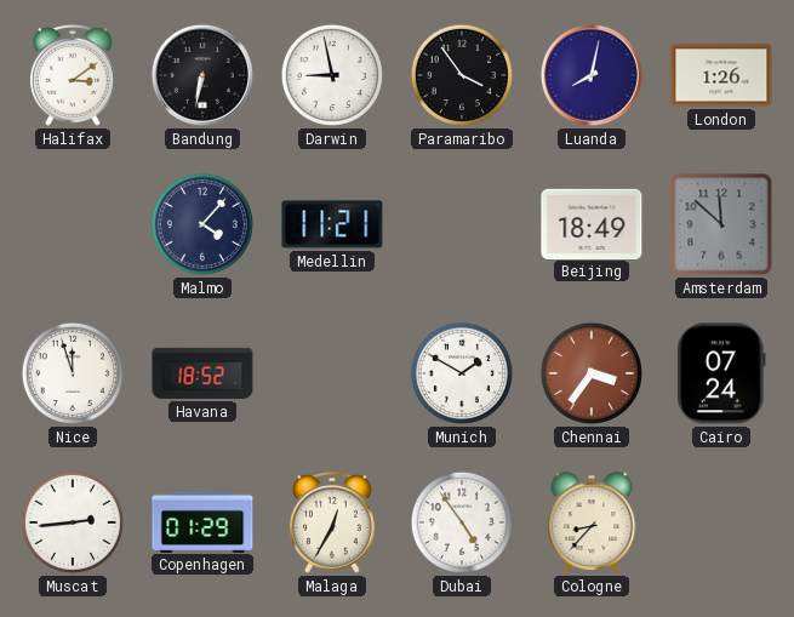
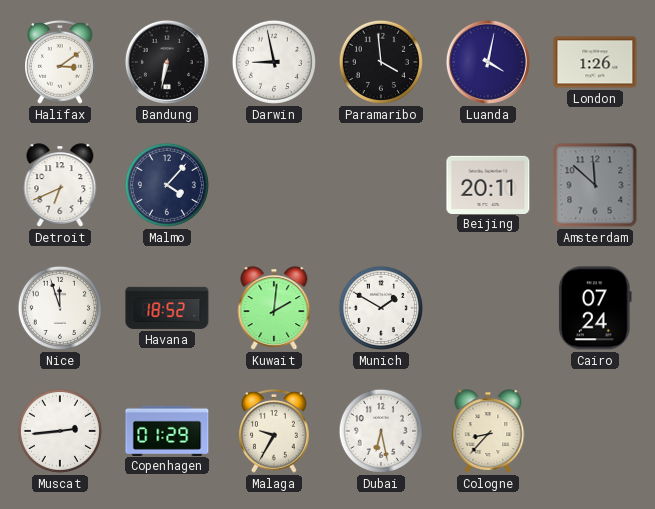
Paramaribo: 3:54 -> 3:59
Luanda: 8:02 -> 4:02
Detroit: none -> 6:41
Medellin: 11:21 -> none
Beijing: 18:49 -> 20:11
Kuwait: none -> 2:01
Chennai: 3:36 -> none
Malaga: 12:35 -> 9:35
Dubai: 4:54 -> 6:28
